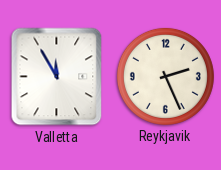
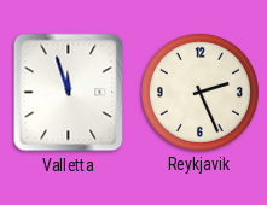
Valletta: 11:55 -> 11:57
